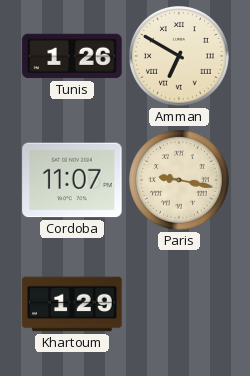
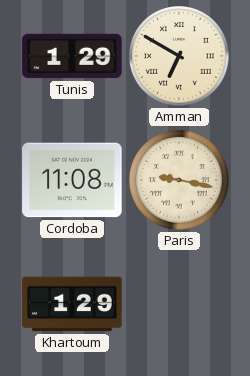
Tunis: 1:26 -> 1:29
Cordoba: 11:07 -> 11:08
